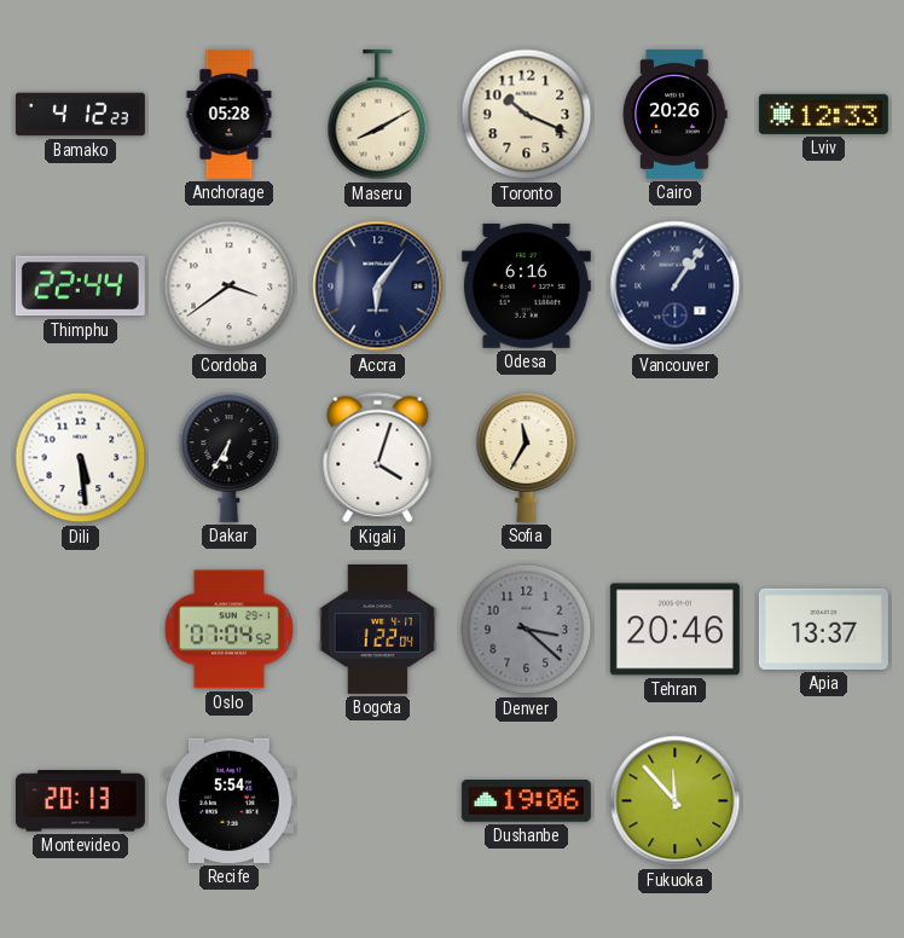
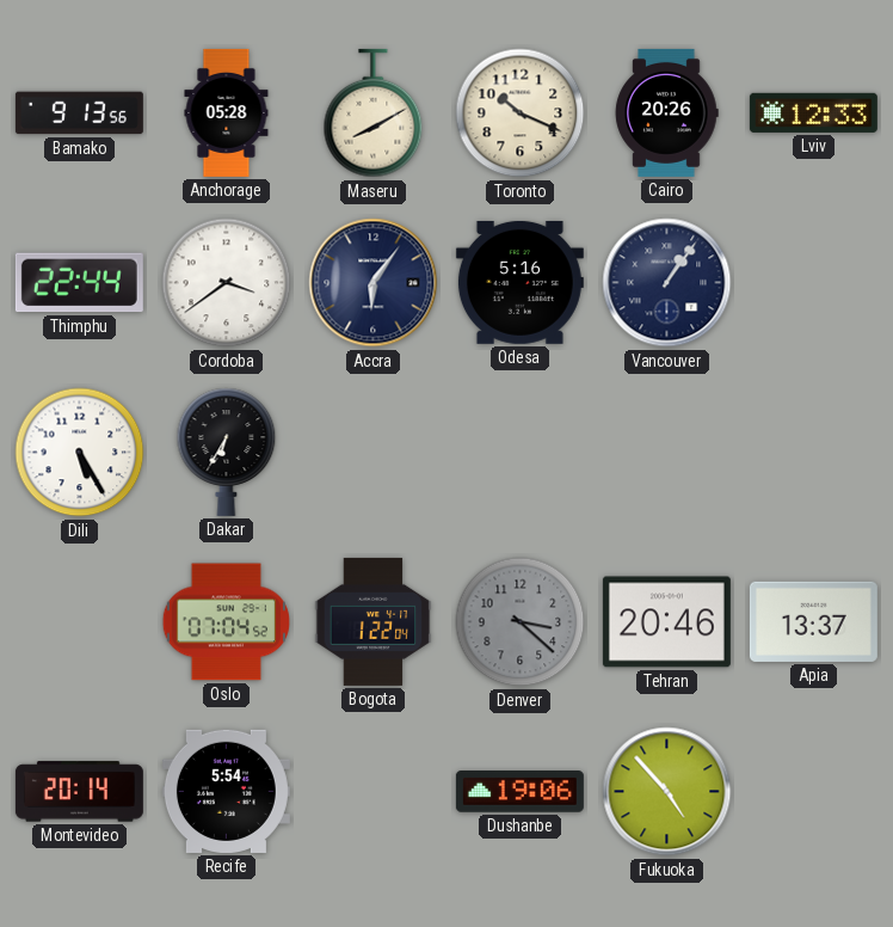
Bamako: 4:12 -> 9:13
Odesa: 6:16 -> 5:16
Dili: 5:29 -> 5:25
Kigali: 4:03 -> none
Sofia: 11:35 -> none
Montevideo: 20:13 -> 20:14
Fukuoka: 11:53 -> 4:53
